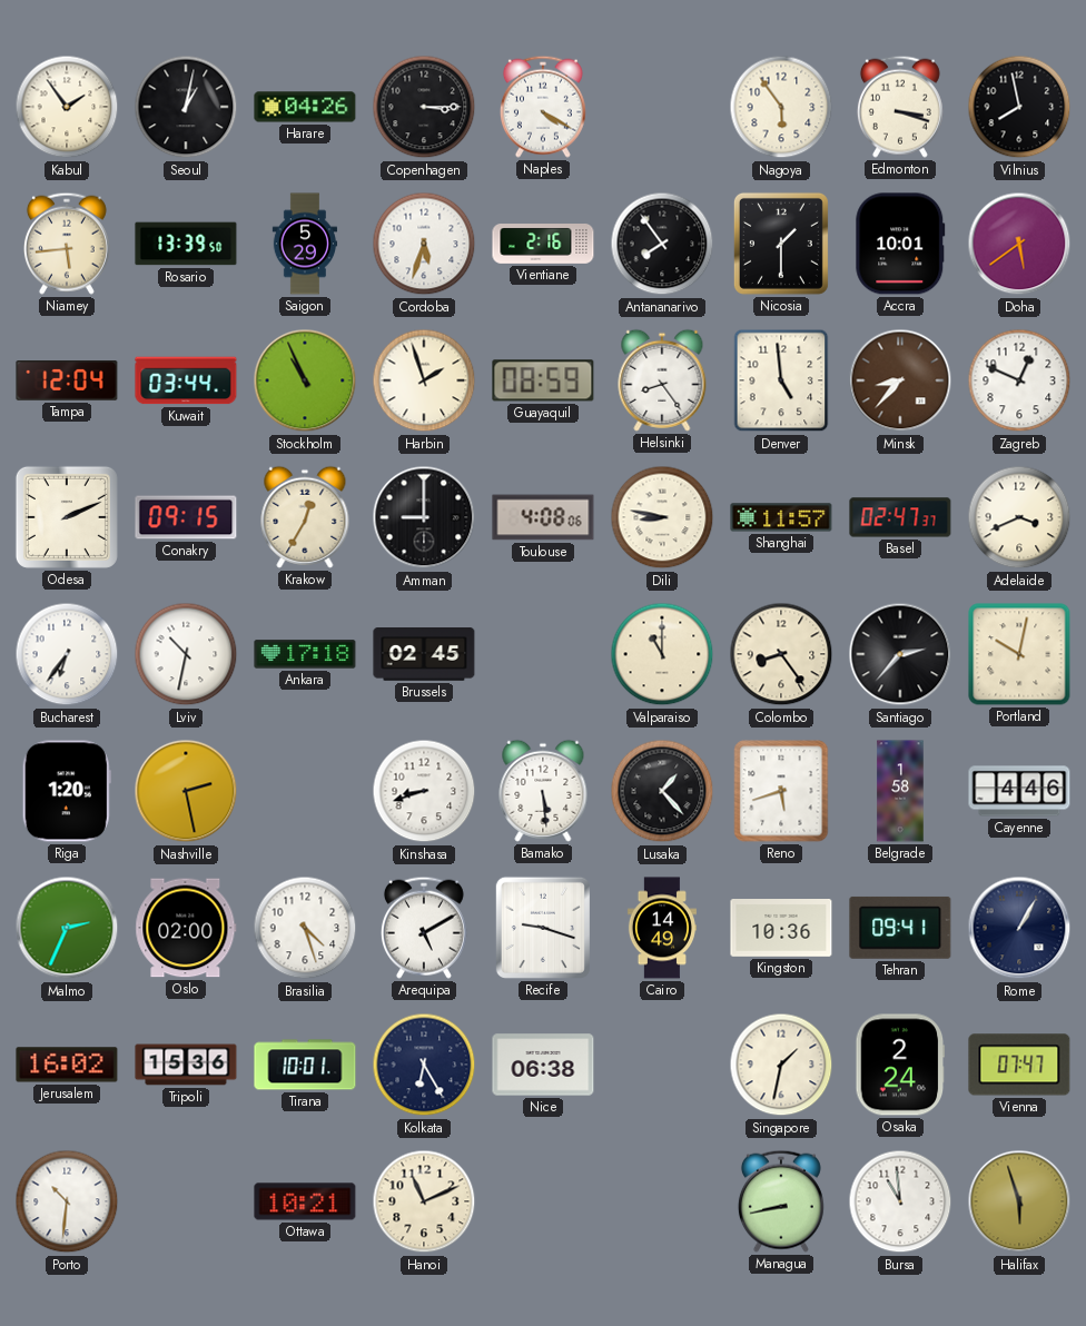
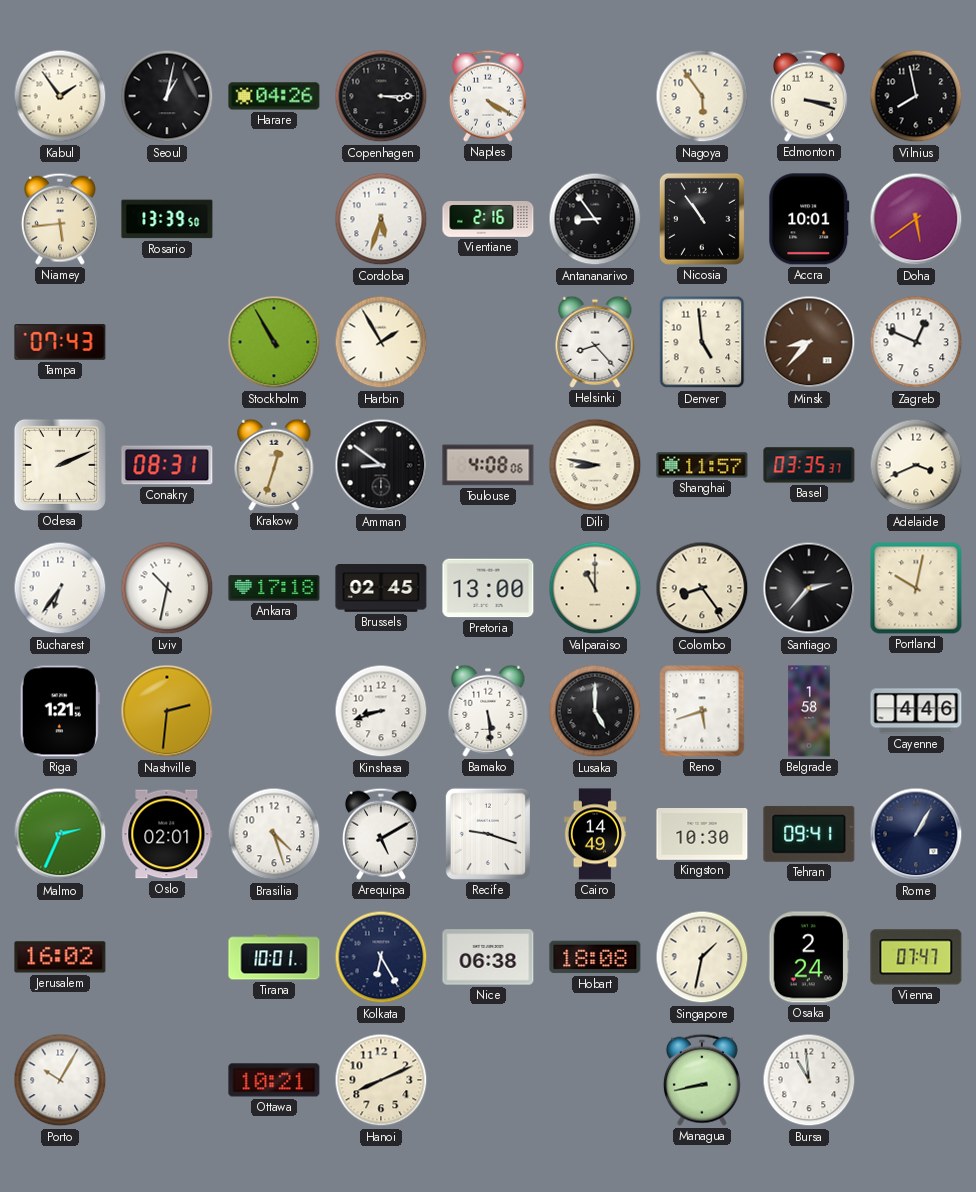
Saigon: 5:29 -> none
Antananarivo: 7:54 -> 8:54
Nicosia: 1:30 -> 10:54
Tampa: 12:04 -> 07:43
Kuwait: 03:44 -> none
Stockholm: 10:56 -> 10:55
Harbin: 1:57 -> 1:55
Guayaquil: 08:59 -> none
Helsinki: 8:24 -> 8:23
Conakry: 09:15 -> 08:31
Krakow: 12:35 -> 12:33
Amman: 9:00 -> 8:51
Basel: 02:47 -> 03:35
Pretoria: none -> 13:00
Riga: 1:20 -> 1:21
Nashville: 2:28 -> 2:31
Lusaka: 1:23 -> 5:00
Oslo: 02:00 -> 02:01
Kingston: 10:36 -> 10:30
Tripoli: 15:36 -> none
Hobart: none -> 18:08
Porto: 10:31 -> 10:05
Hanoi: 11:11 -> 8:11
Halifax: 5:57 -> none
